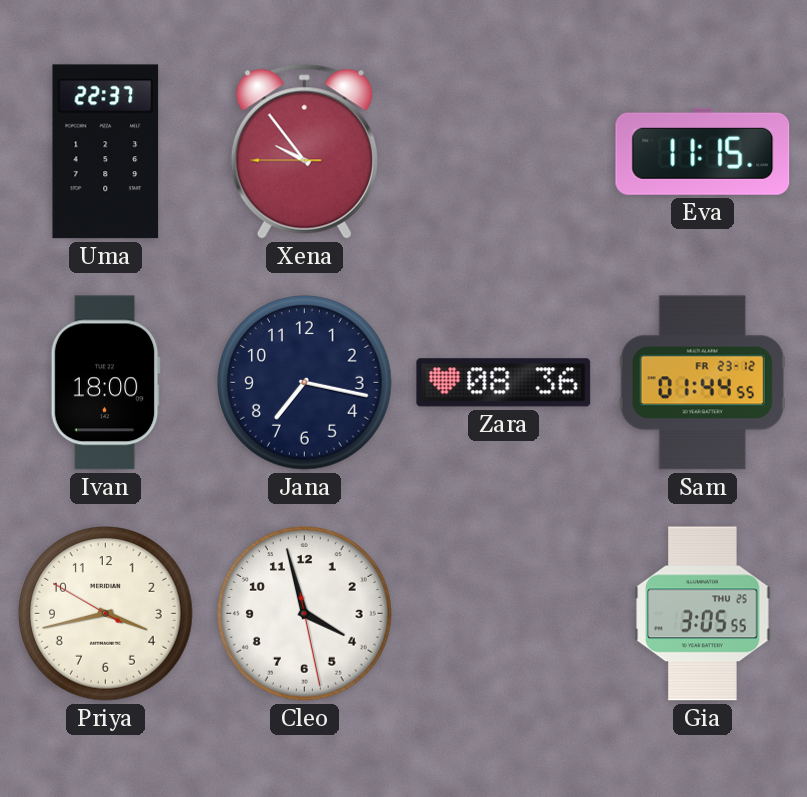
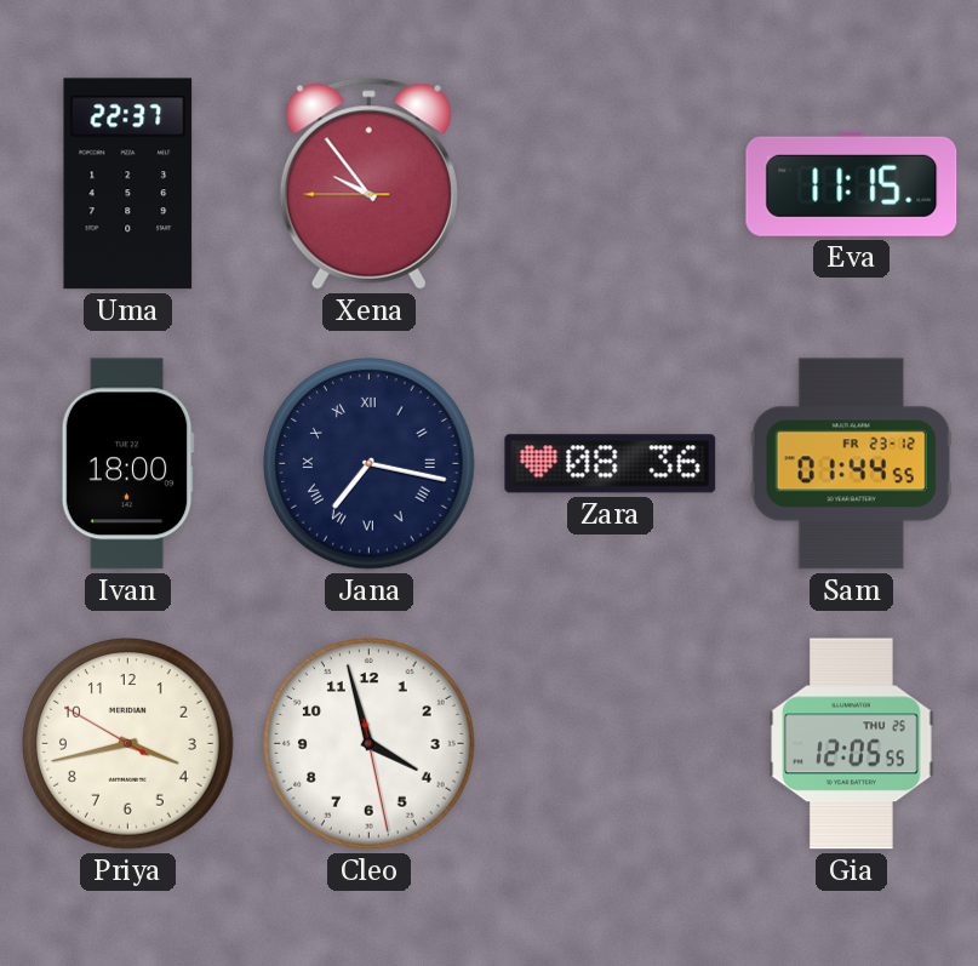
Jana numerals: Arabic -> Roman
Gia: 3:05 -> 12:05
